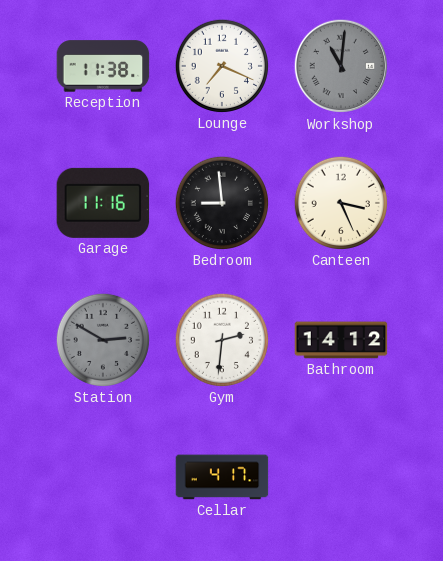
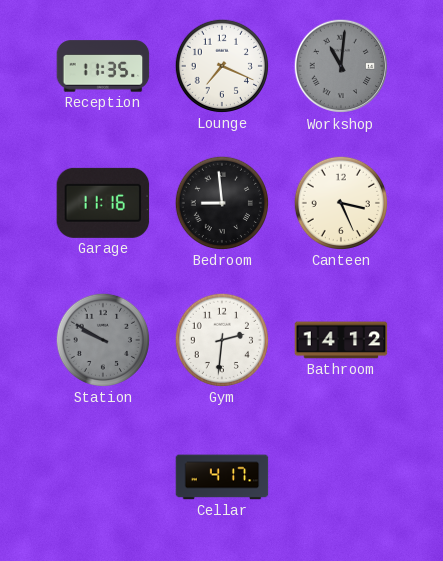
Reception: 11:38 -> 11:35
Station: 2:50 -> 9:50
